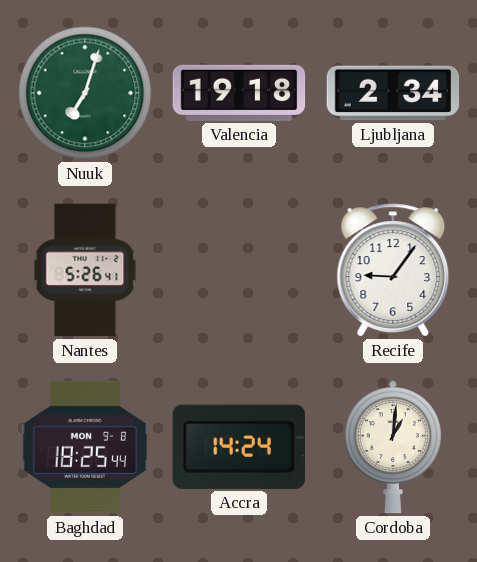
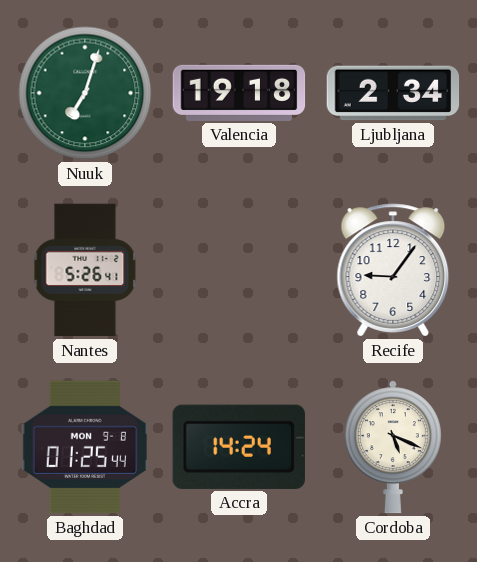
Baghdad: 18:25 -> 01:25
Cordoba: 1:01 -> 5:19
